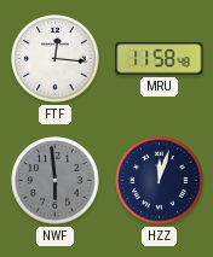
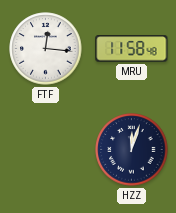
NWF: 5:59 -> none
